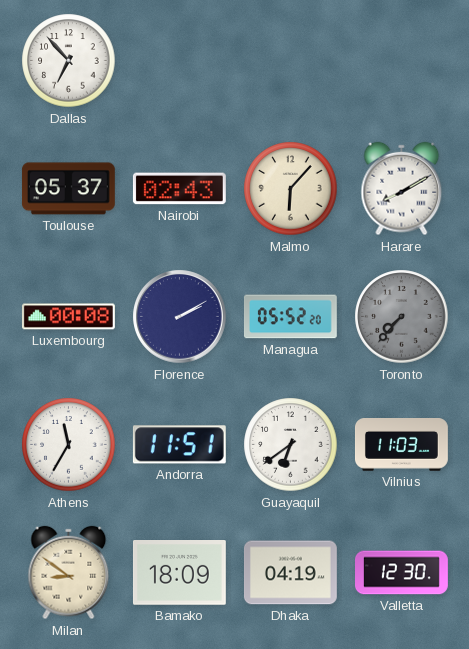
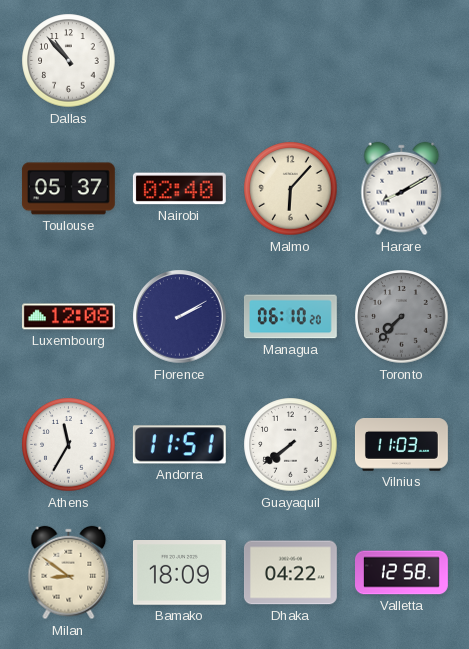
Dallas: 6:53 -> 10:53
Nairobi: 02:43 -> 02:40
Luxembourg: 00:08 -> 12:08
Managua: 05:52 -> 06:10
Guayaquil: 6:39 -> 7:39
Dhaka: 04:19 -> 04:22
Valletta: 12:30 -> 12:58
